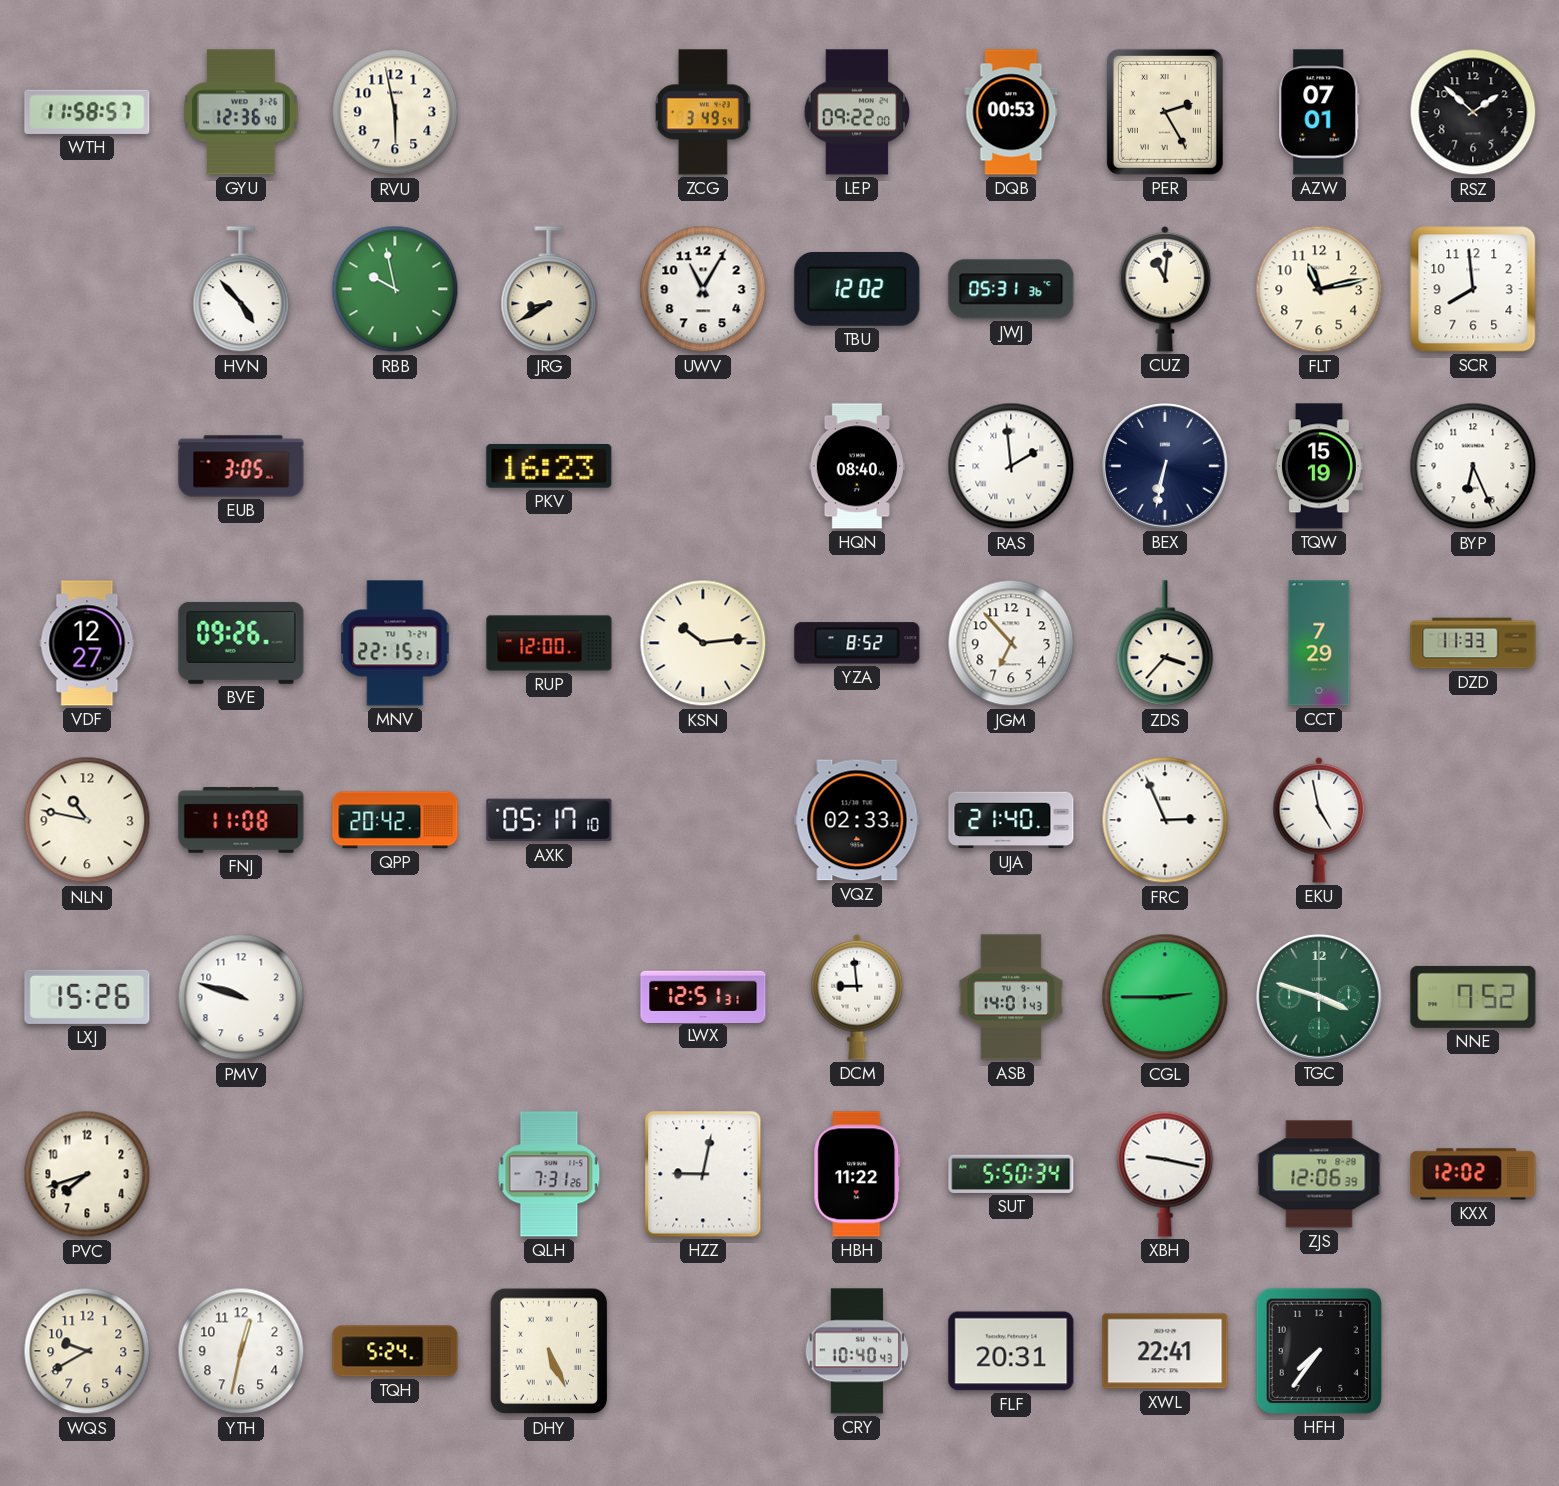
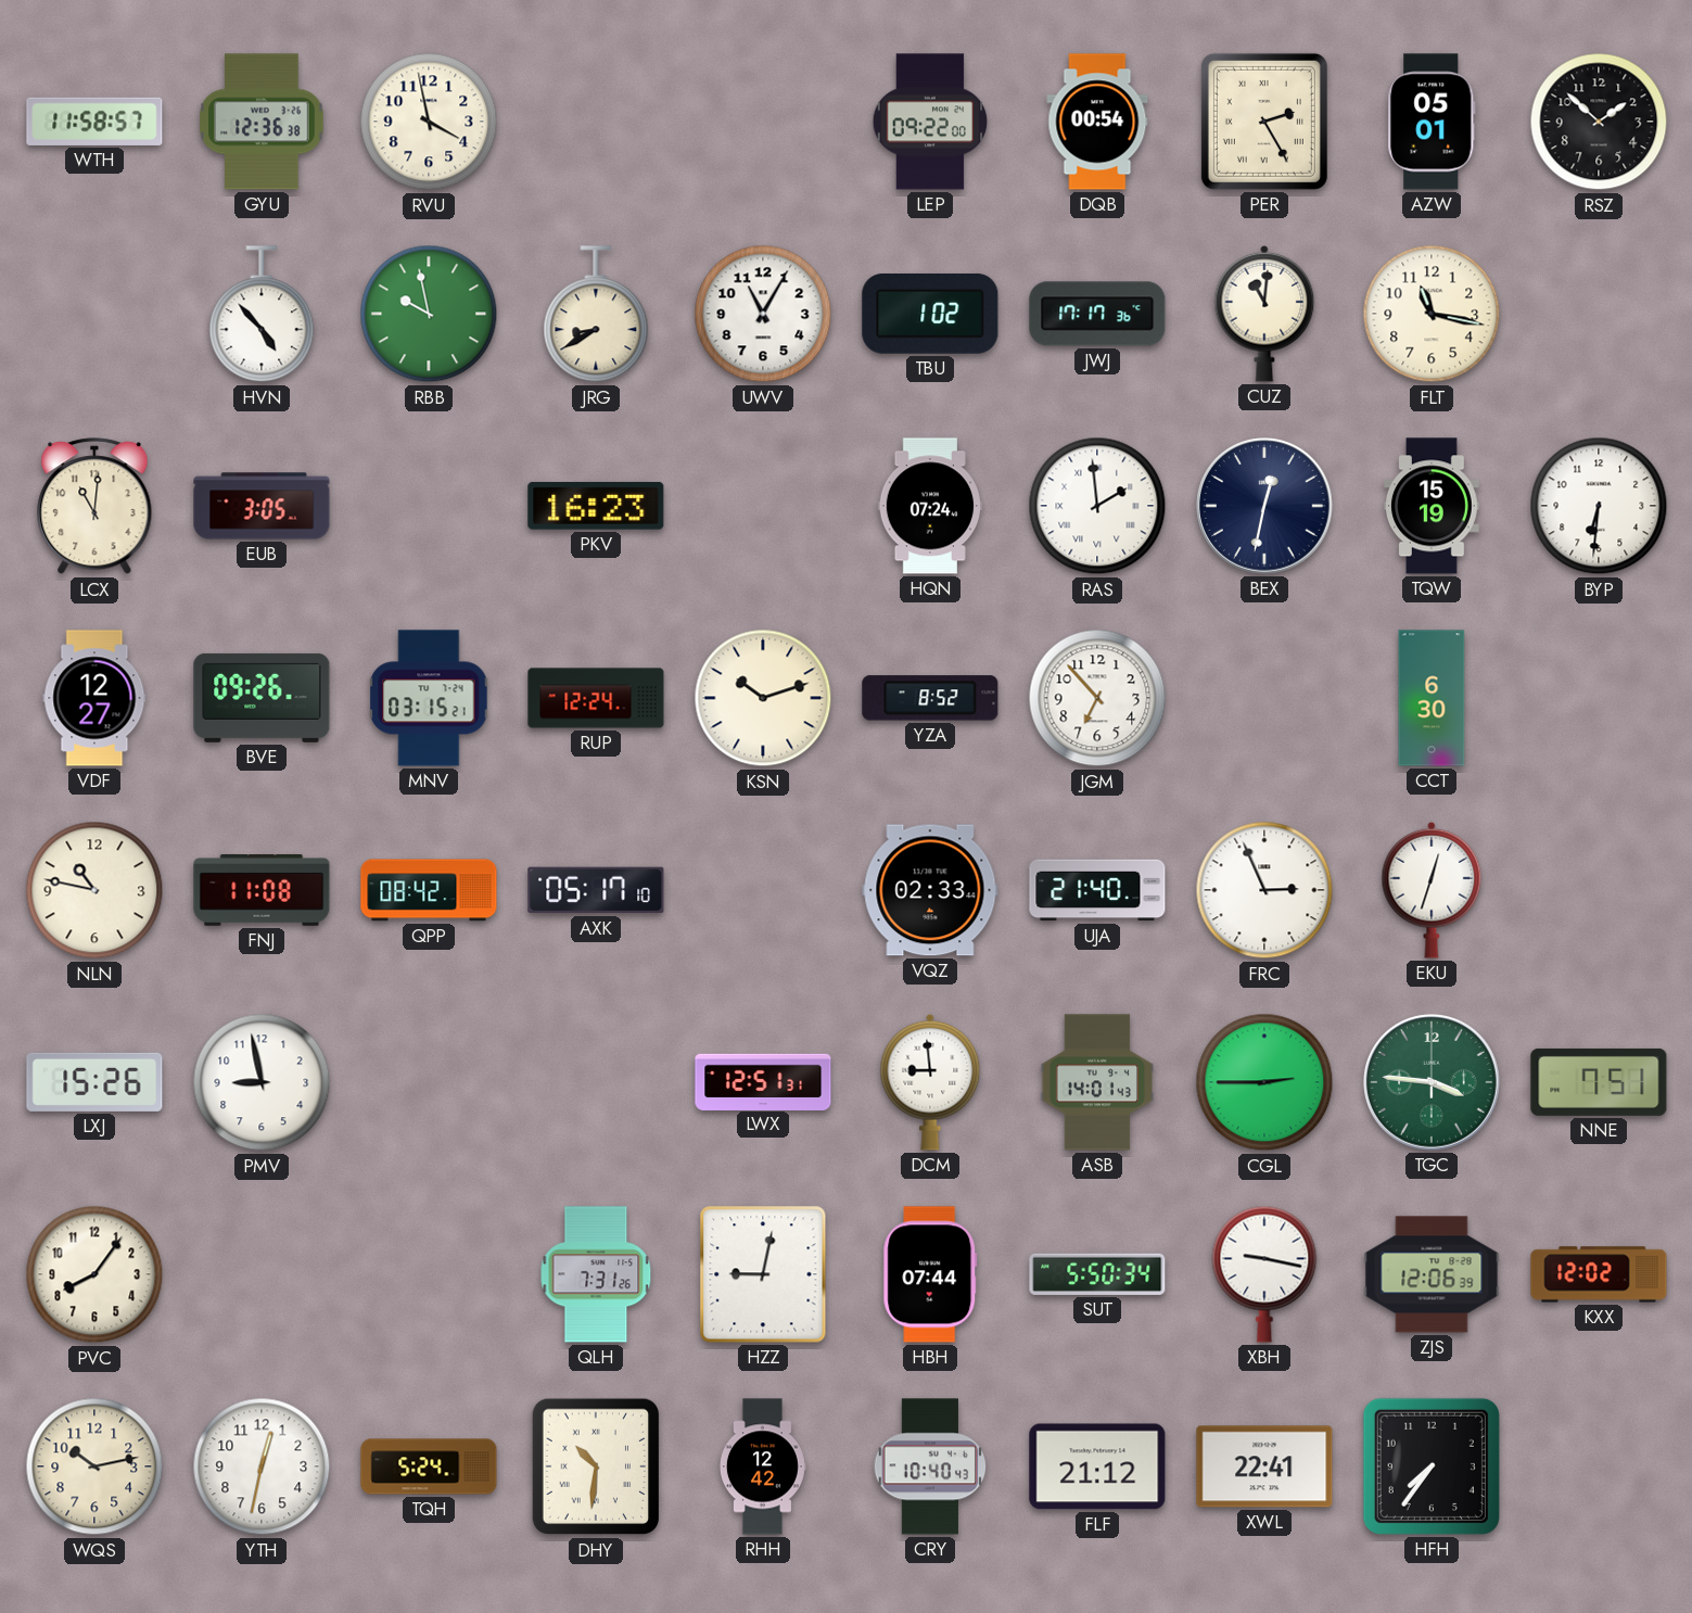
GYU: 12:36:40 -> 12:36:38
RVU: 5:58 -> 3:58
ZCG: 3:49 -> none
DQB: 00:53 -> 00:54
AZW: 07:01 -> 05:01
TBU: 12:02 -> 1:02
JWJ: 05:31 -> 17:17
FLT: 11:13 -> 11:17
SCR: 7:59 -> none
LCX: none -> 11:01
HQN: 08:40 -> 07:24
BEX: 6:32 -> 12:32
BYP: 6:26 -> 6:31
MNV: 22:15 -> 03:15
RUP: 12:00 -> 12:24
KSN: 10:14 -> 10:12
ZDS: 3:37 -> none
CCT: 7:29 -> 6:30
DZD: 11:33 -> none
QPP: 20:42 -> 08:42
EKU: 4:58 -> 12:33
PMV: 9:48 -> 8:58
TGC: 3:48 -> 3:46
NNE: 7:52 -> 7:51
PVC: 7:42 -> 8:06
HBH: 11:22 -> 07:44
WQS: 9:40 -> 10:13
DHY: 5:26 -> 10:31
RHH: none -> 12:42
FLF: 20:31 -> 21:12
